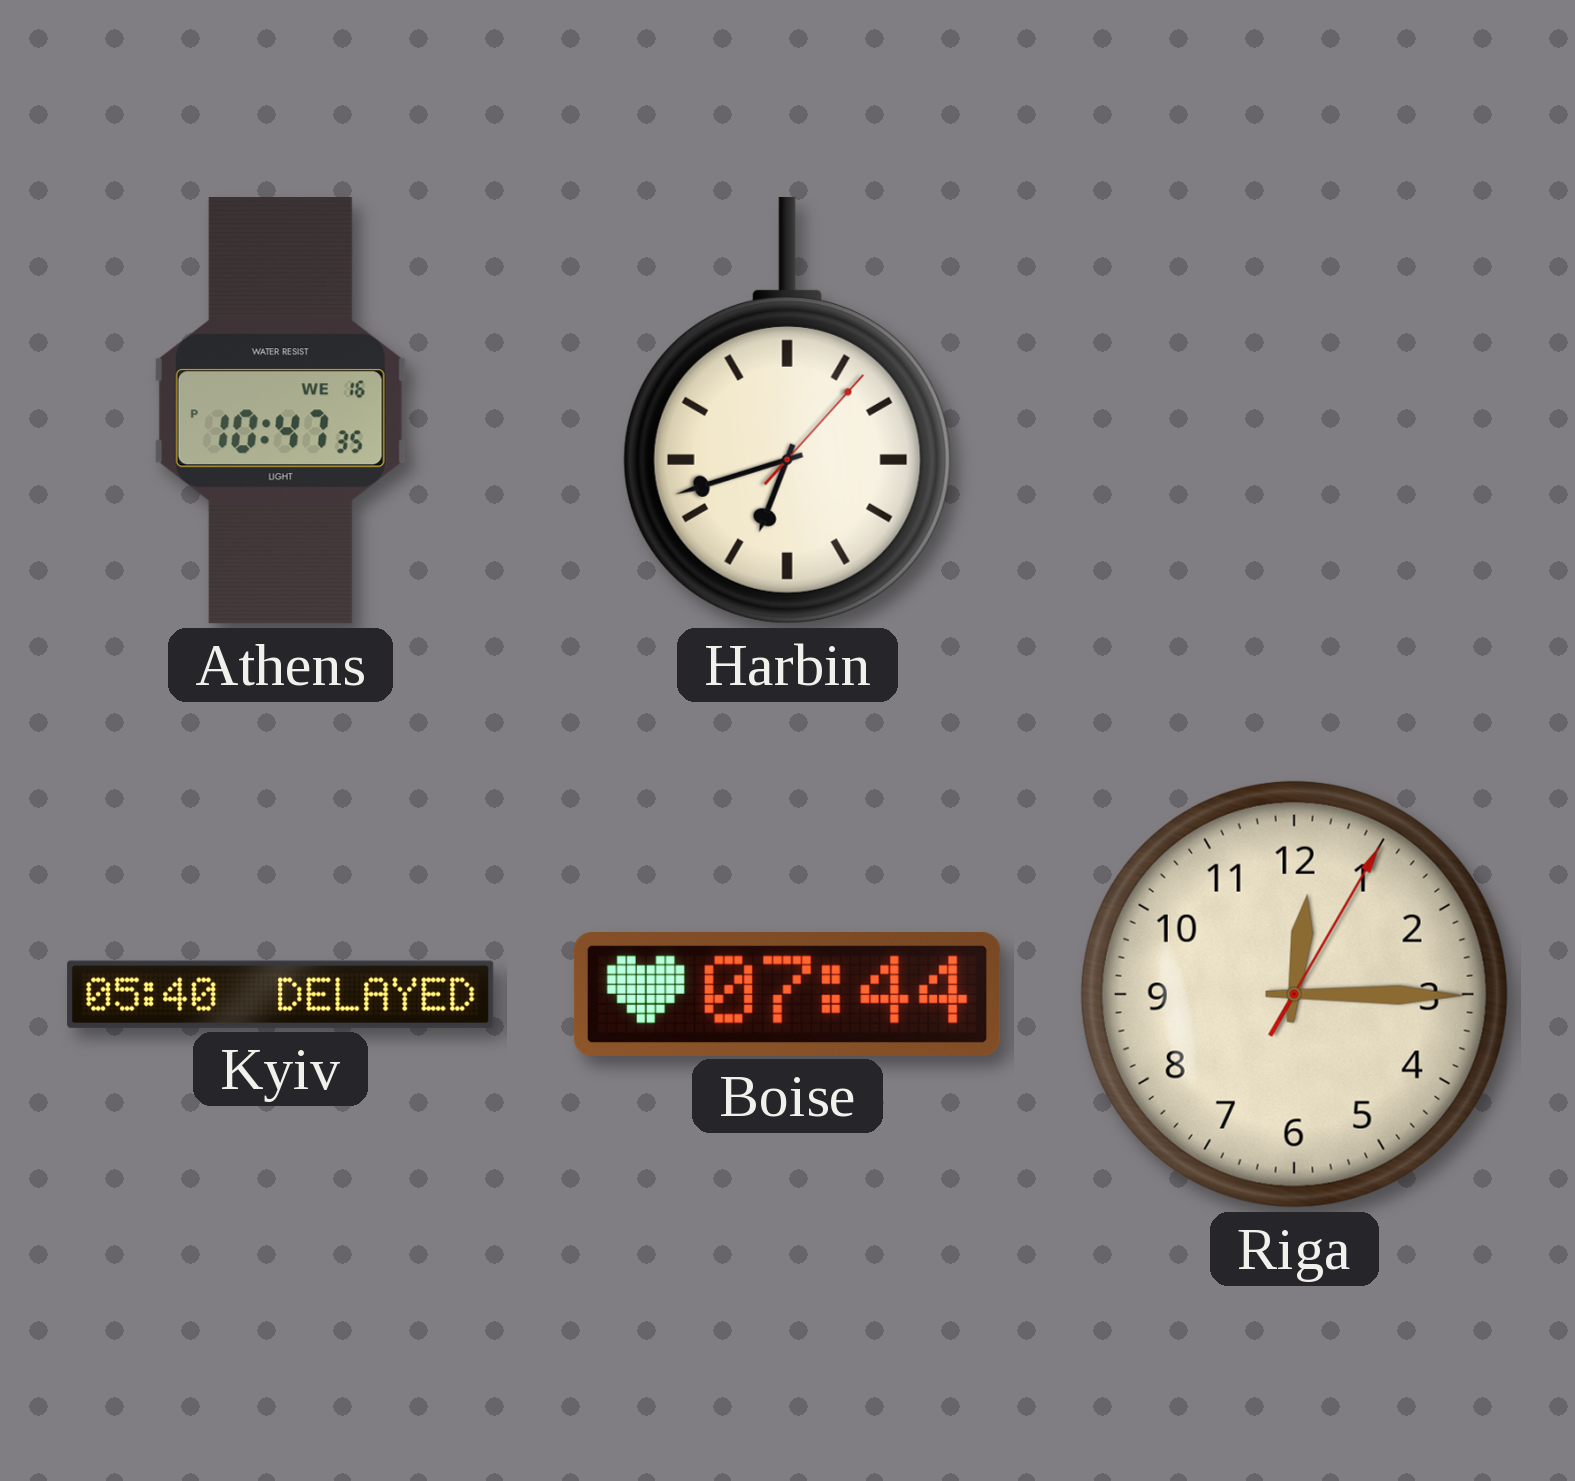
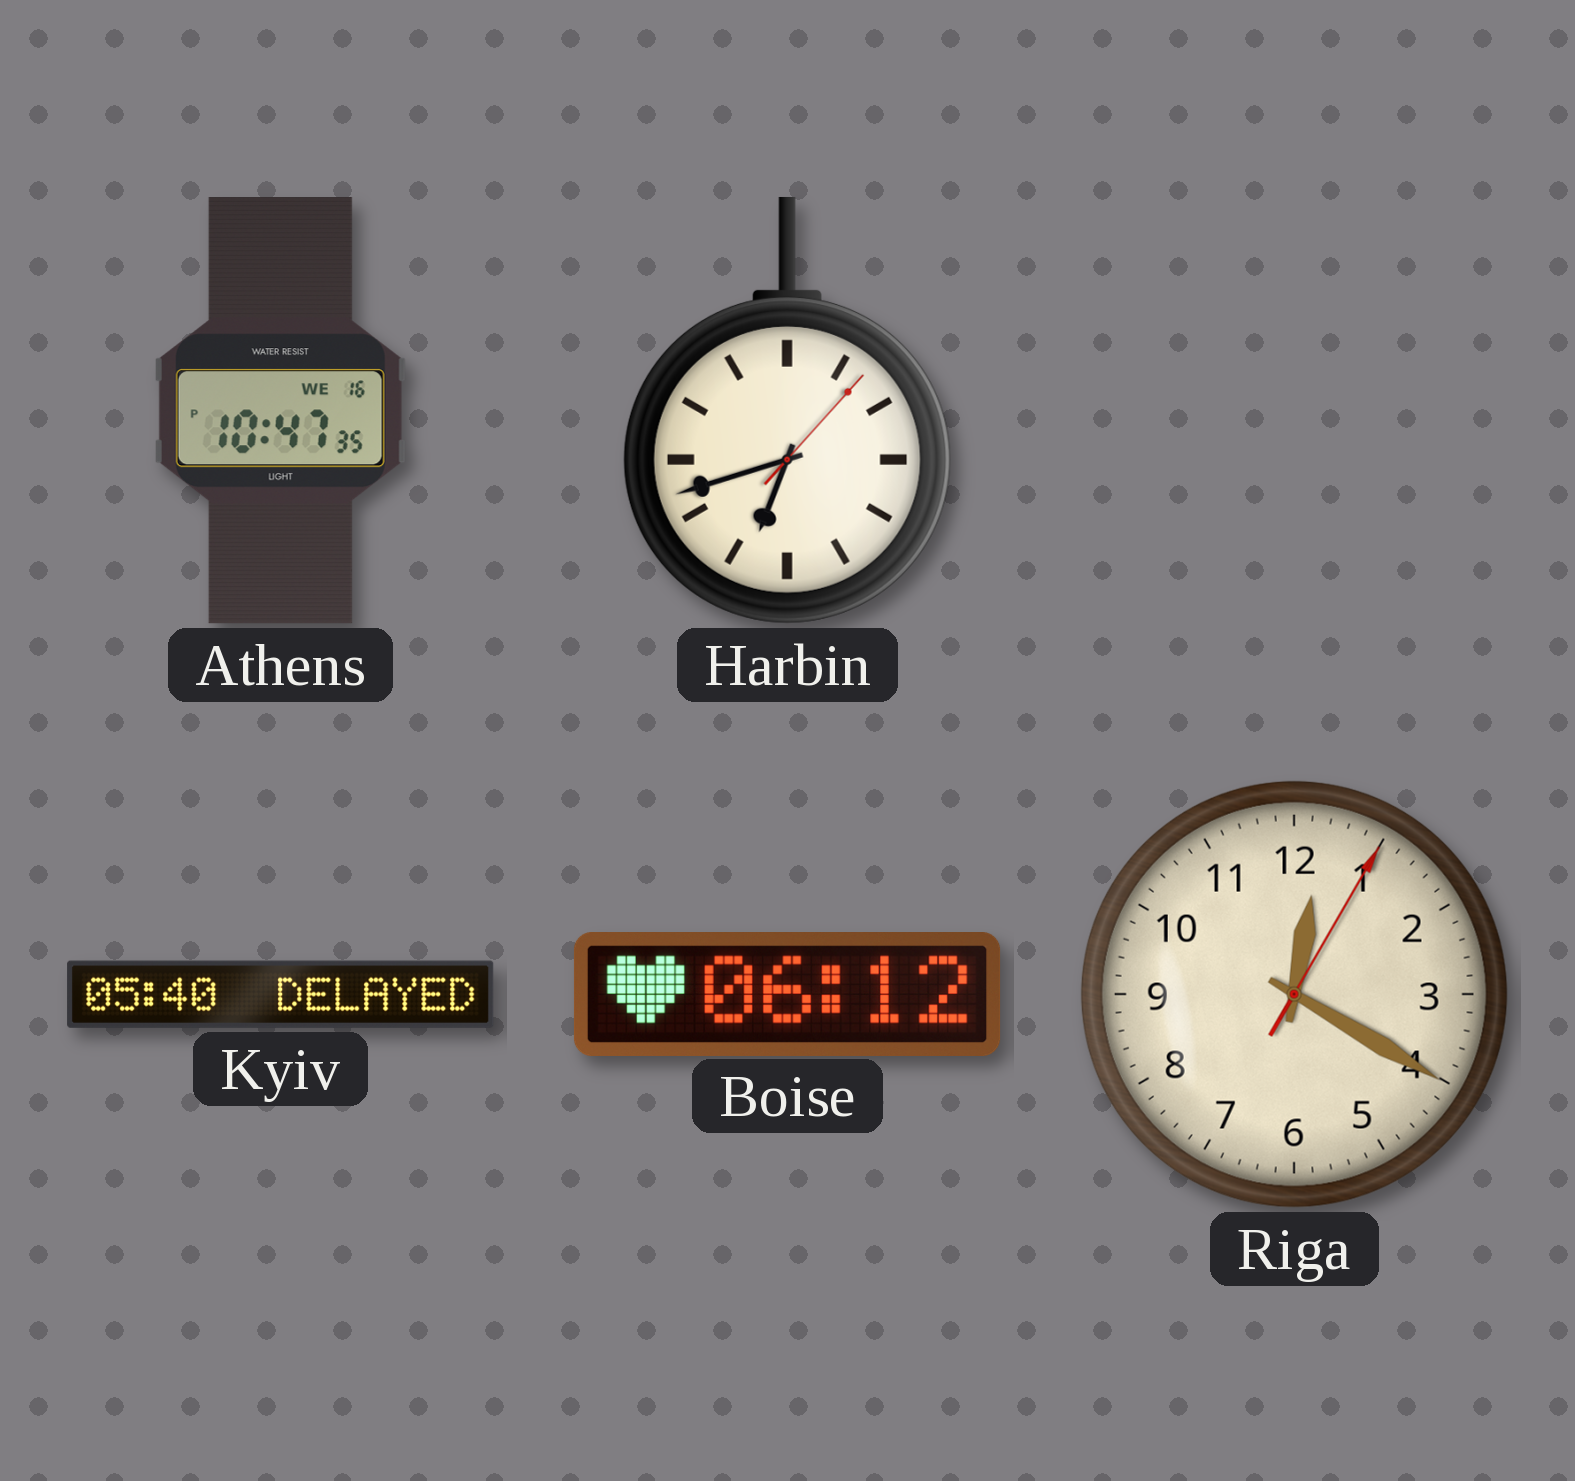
Boise: 07:44 -> 06:12
Riga: 12:15 -> 12:20
